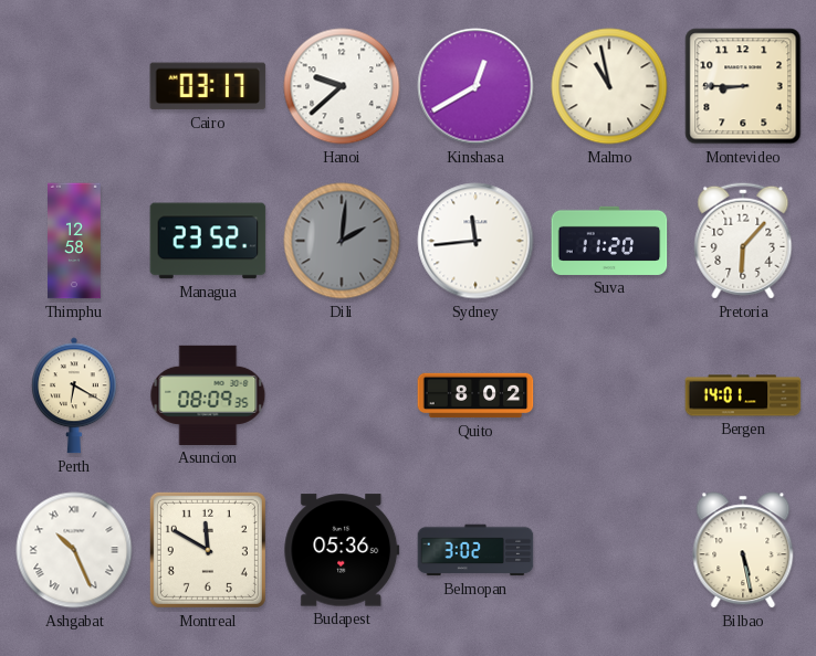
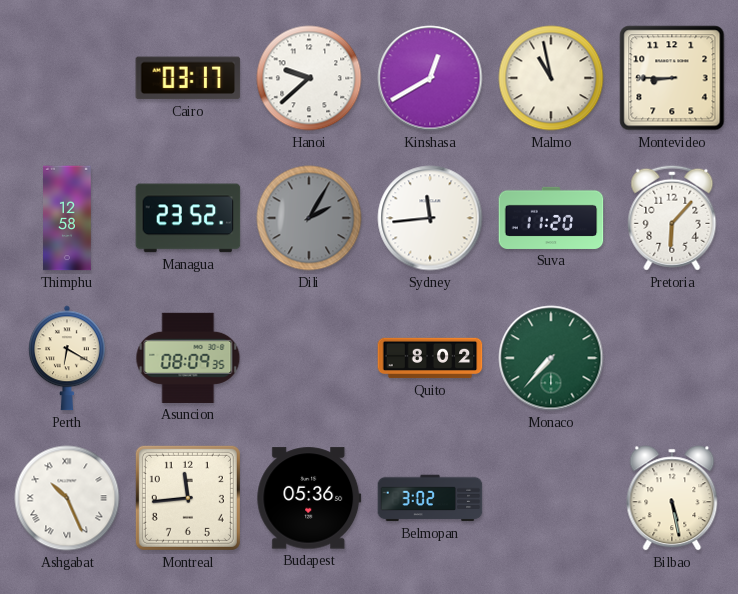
Dili: 2:01 -> 2:05
Monaco: none -> 7:37
Bergen: 14:01 -> none
Montreal: 11:50 -> 11:44
